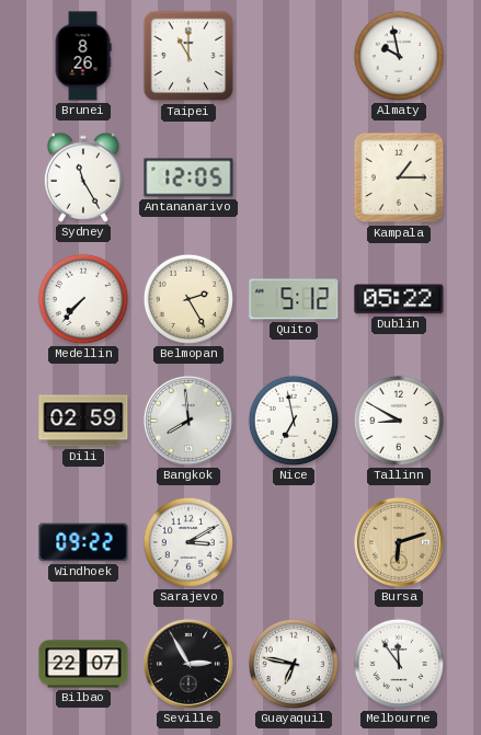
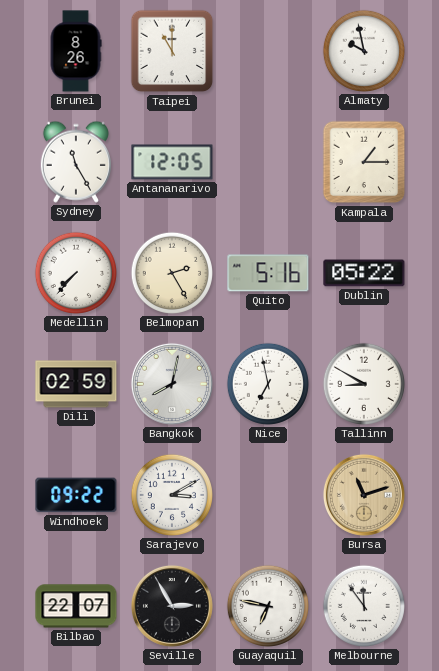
Quito: 5:12 -> 5:16
Bangkok: 7:59 -> 8:02
Bursa: 6:12 -> 11:12
